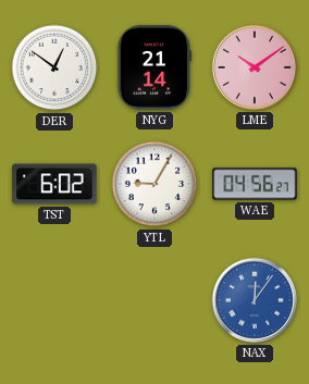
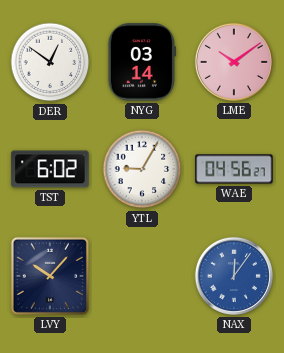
NYG: 21:14 -> 03:14
LVY: none -> 10:07
